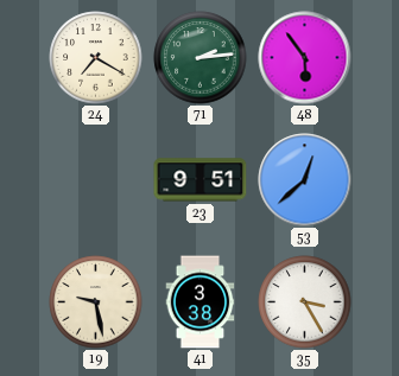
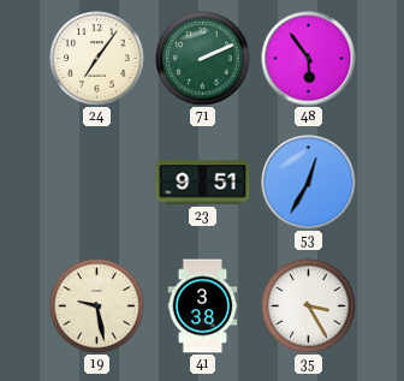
24: 7:20 -> 7:06
71: 2:14 -> 2:11
53: 12:38 -> 12:35
